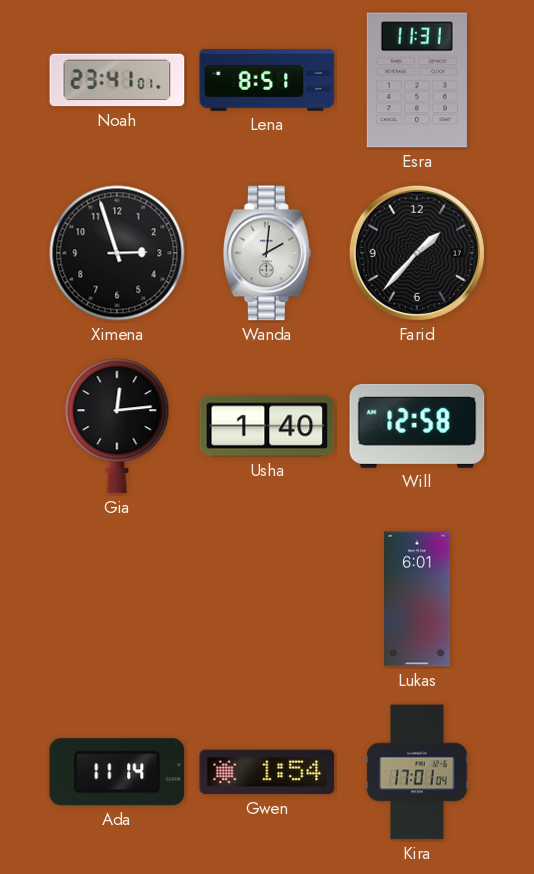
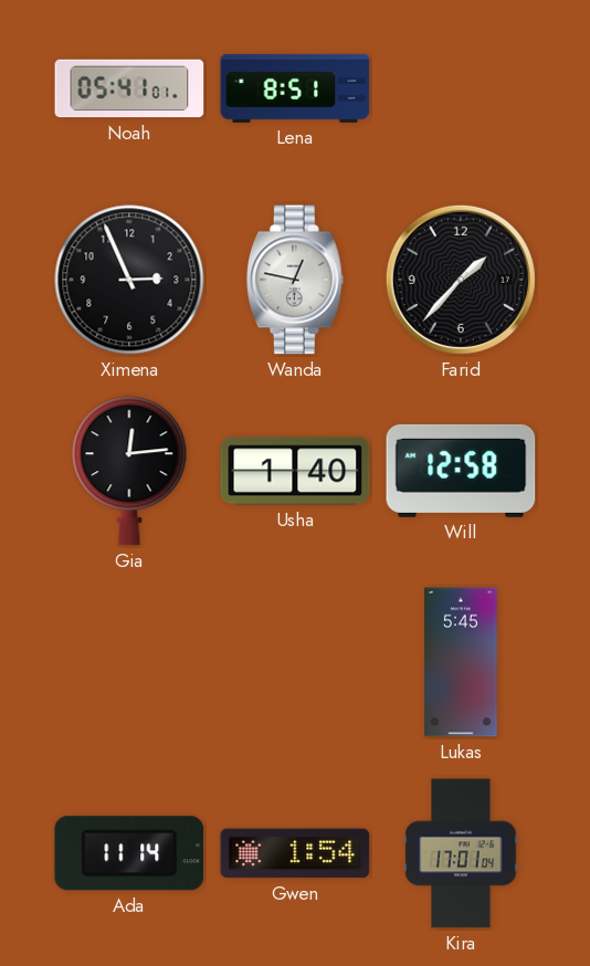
Noah: 23:41 -> 05:41
Esra: 11:31 -> none
Ximena: 2:57 -> 2:56
Wanda: 2:01 -> 12:47
Lukas: 6:01 -> 5:45
